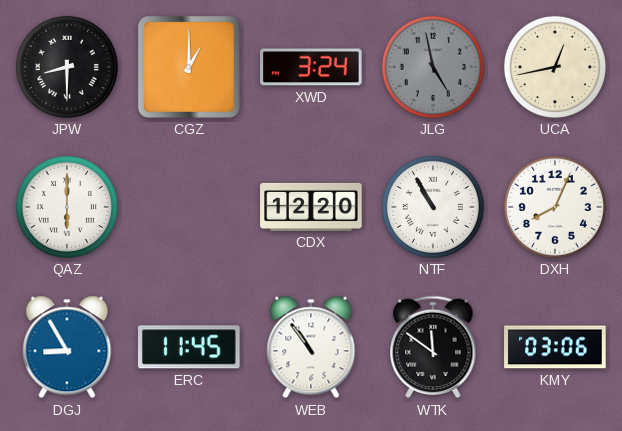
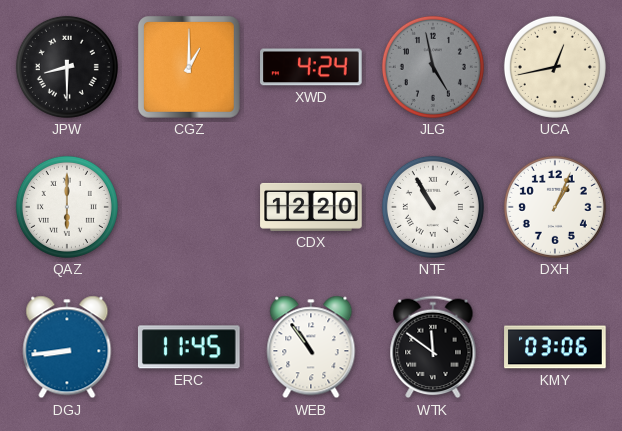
XWD: 3:24 -> 4:24
DXH: 8:04 -> 1:04
DGJ: 8:55 -> 8:44
